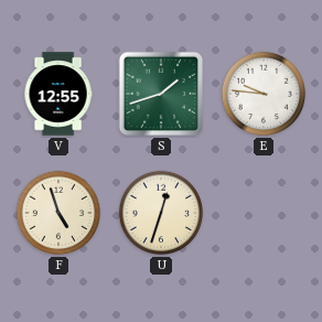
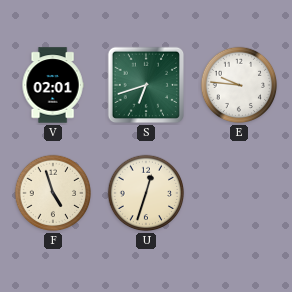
V: 12:55 -> 02:01
S: 1:42 -> 6:42
